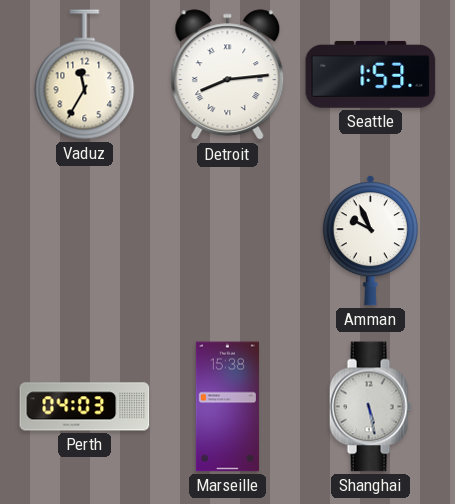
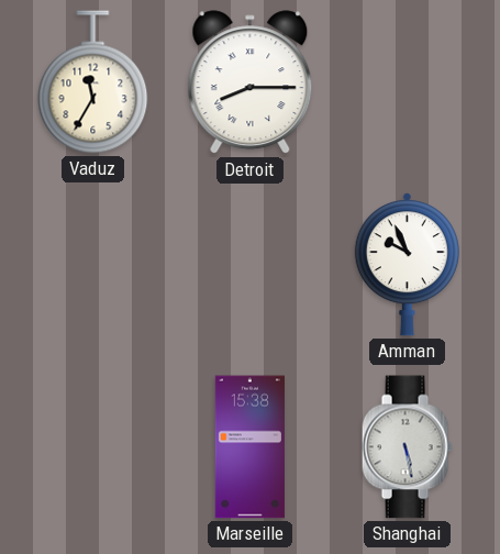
Detroit: 8:14 -> 8:15
Seattle: 1:53 -> none
Perth: 04:03 -> none
